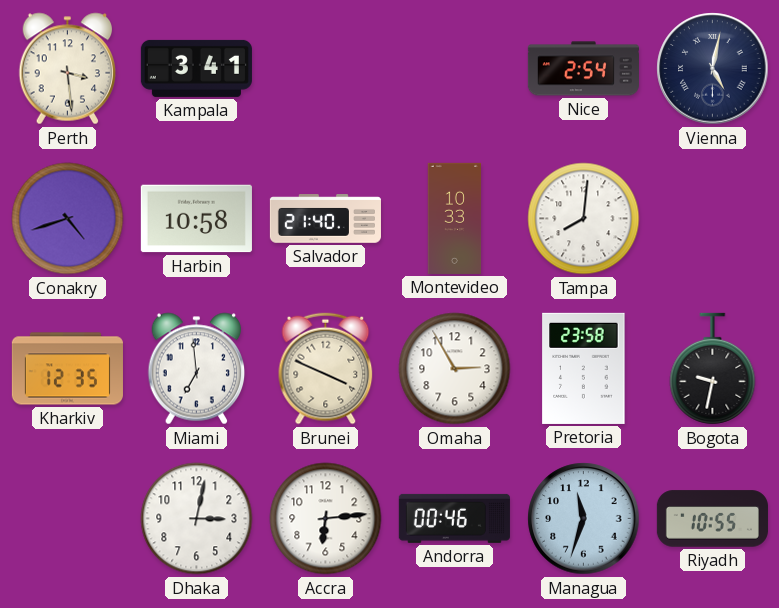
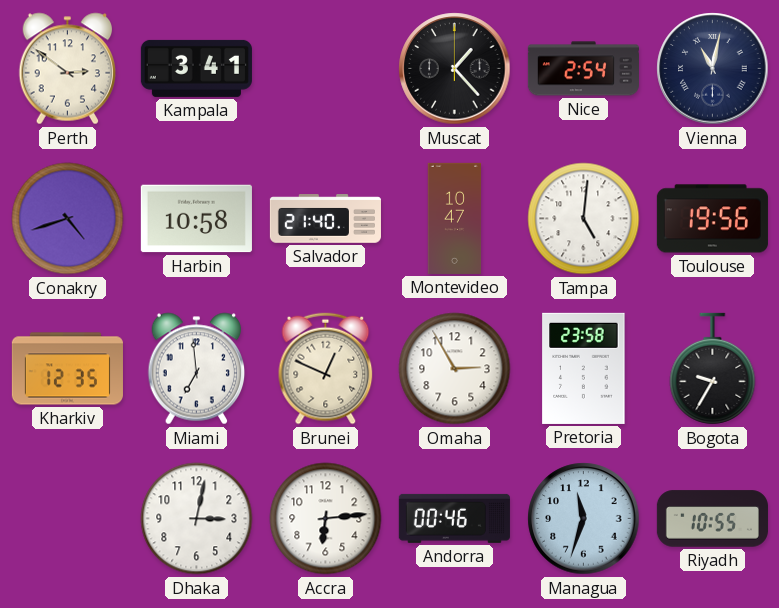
Perth: 3:29 -> 2:51
Muscat: none -> 1:23
Vienna: 5:02 -> 11:02
Montevideo: 10:33 -> 10:47
Tampa: 8:01 -> 5:01
Toulouse: none -> 19:56
Brunei: 3:49 -> 12:49
Bogota: 9:32 -> 9:35
